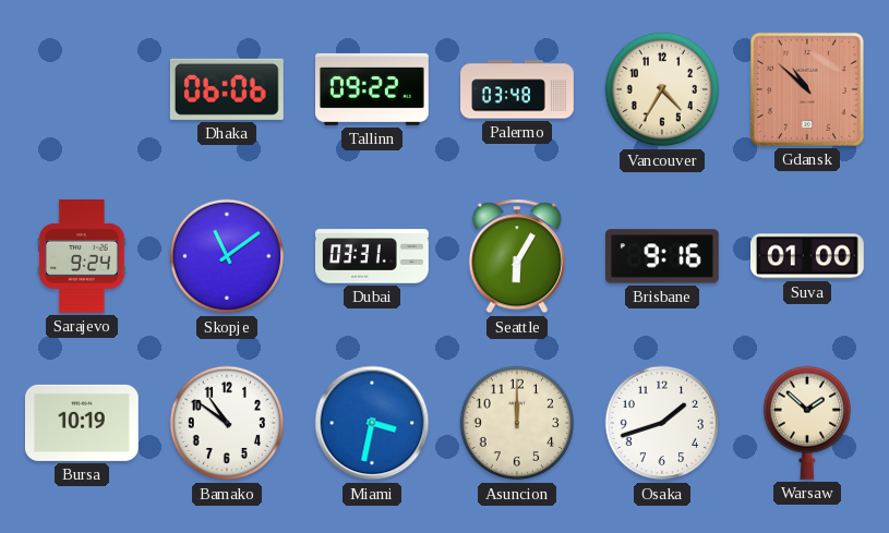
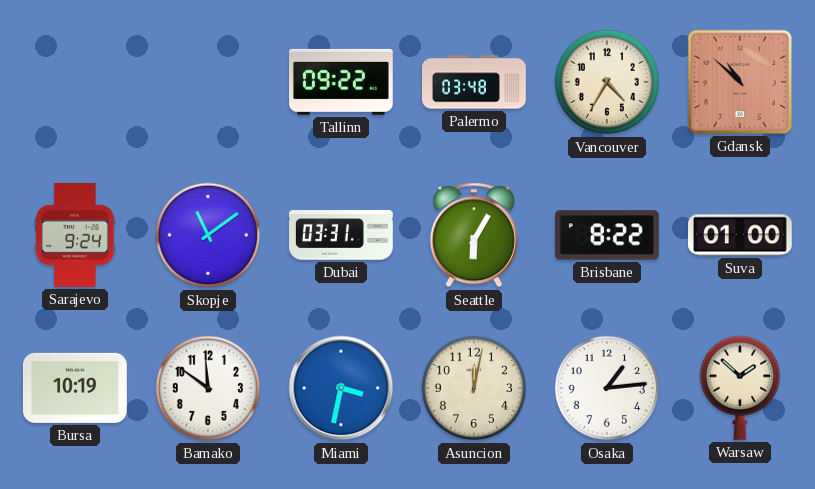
Dhaka: 06:06 -> none
Brisbane: 9:16 -> 8:22
Bamako: 10:51 -> 11:51
Asuncion: 12:00 -> 12:02
Osaka: 1:42 -> 1:14
